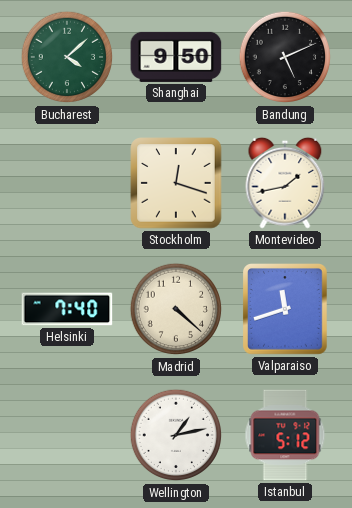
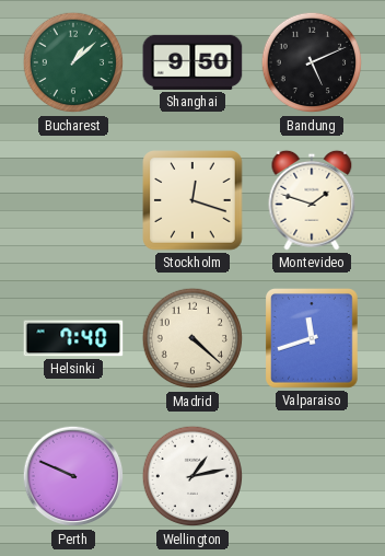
Bucharest: 4:08 -> 1:08
Montevideo: 1:43 -> 1:48
Perth: none -> 9:49
Istanbul: 5:12 -> none
